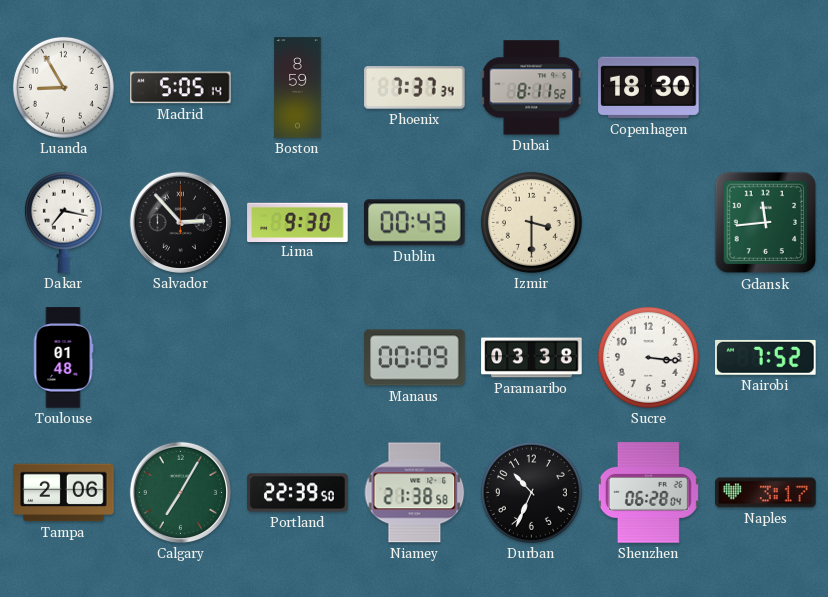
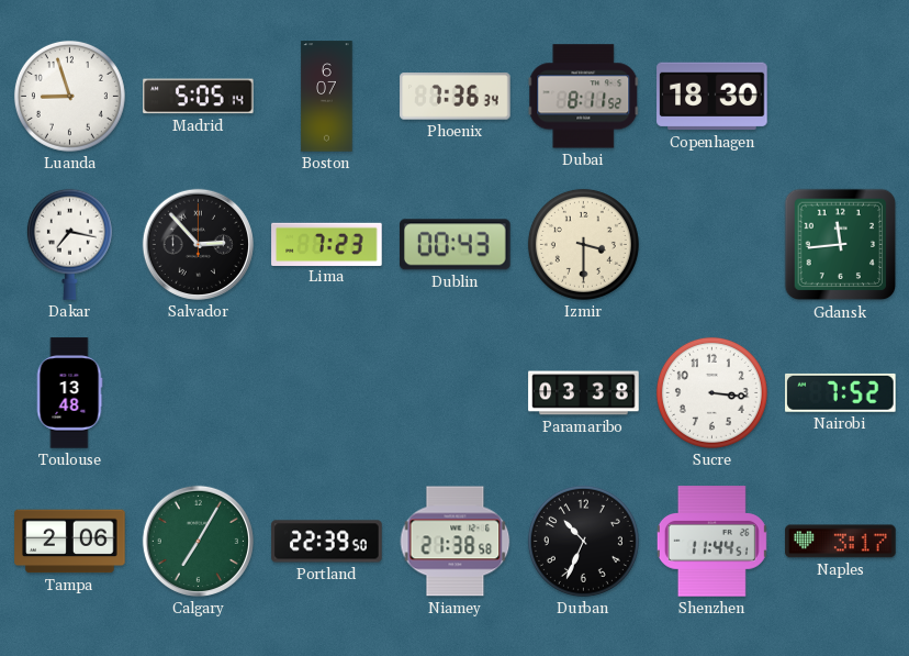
Luanda: 8:55 -> 8:57
Boston: 8:59 -> 6:07
Phoenix: 7:37 -> 7:36
Lima: 9:30 -> 7:23
Toulouse: 01:48 -> 13:48
Manaus: 00:09 -> none
Shenzhen: 06:28 -> 11:44
